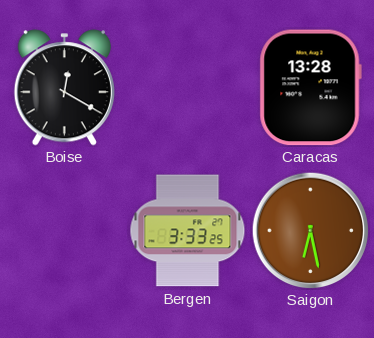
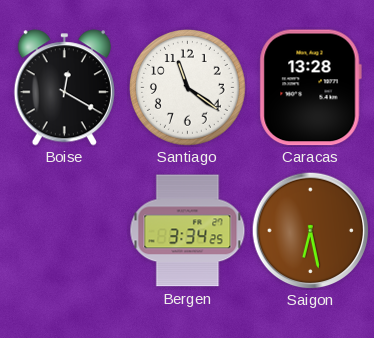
Santiago: none -> 11:21
Bergen: 3:33 -> 3:34
